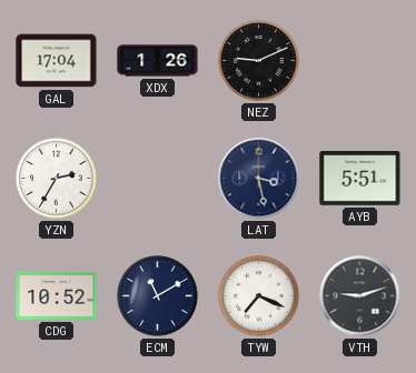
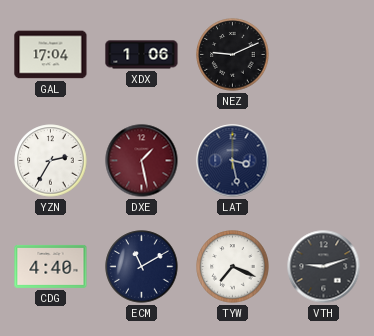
XDX: 1:26 -> 1:06
DXE: none -> 1:28
AYB: 5:51 -> none
CDG: 10:52 -> 4:40
